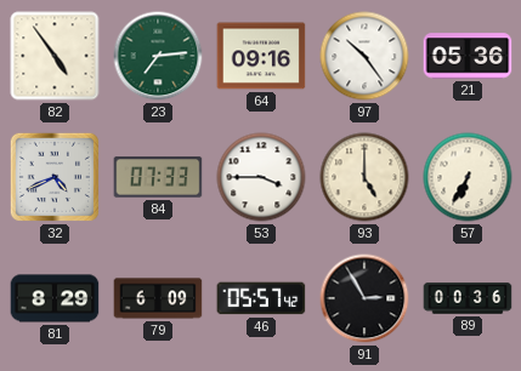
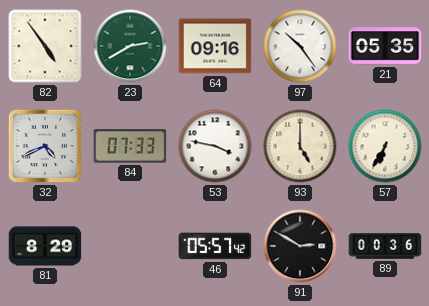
23: 7:14 -> 2:40
21: 05:36 -> 05:35
53: 3:45 -> 3:47
79: 6:09 -> none
91: 2:55 -> 2:50
